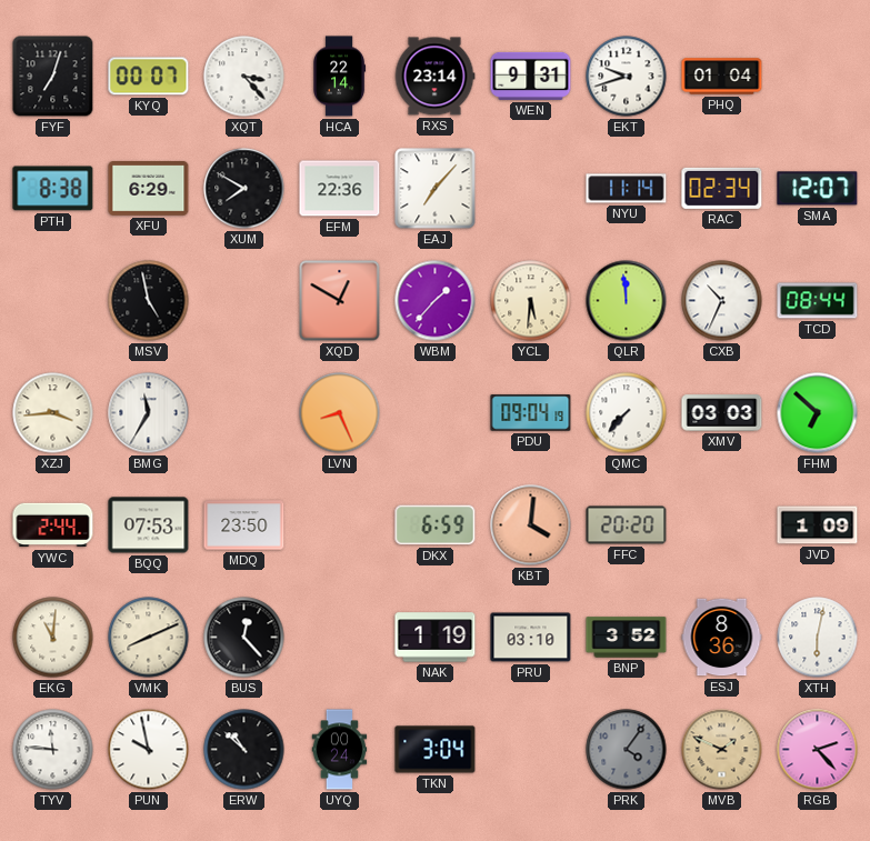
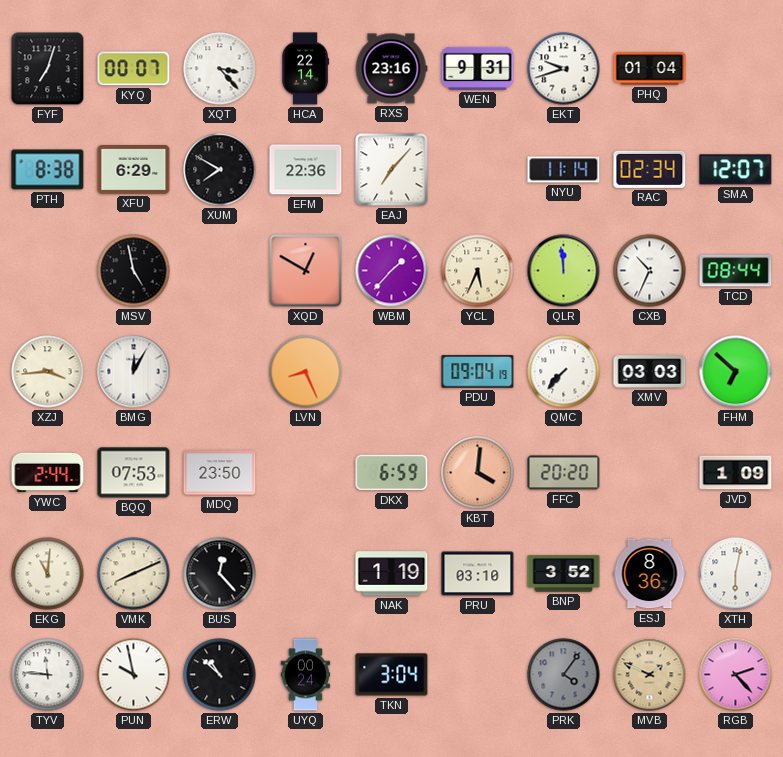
RXS: 23:14 -> 23:16
YCL: 5:31 -> 5:34
BMG: 11:35 -> 12:05
